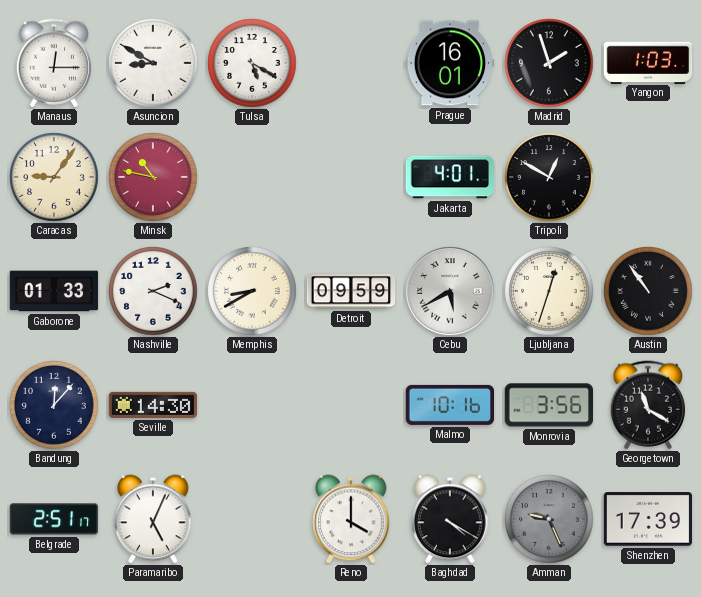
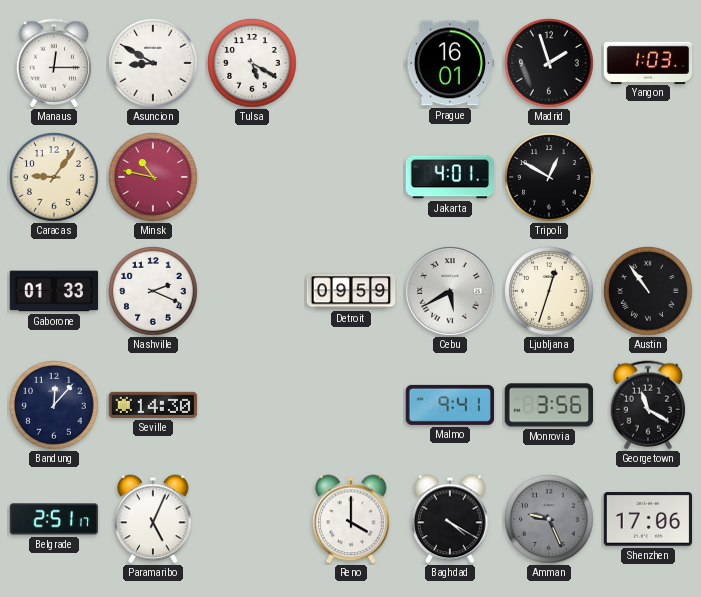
Memphis: 8:40 -> none
Malmo: 10:16 -> 9:41
Shenzhen: 17:39 -> 17:06
